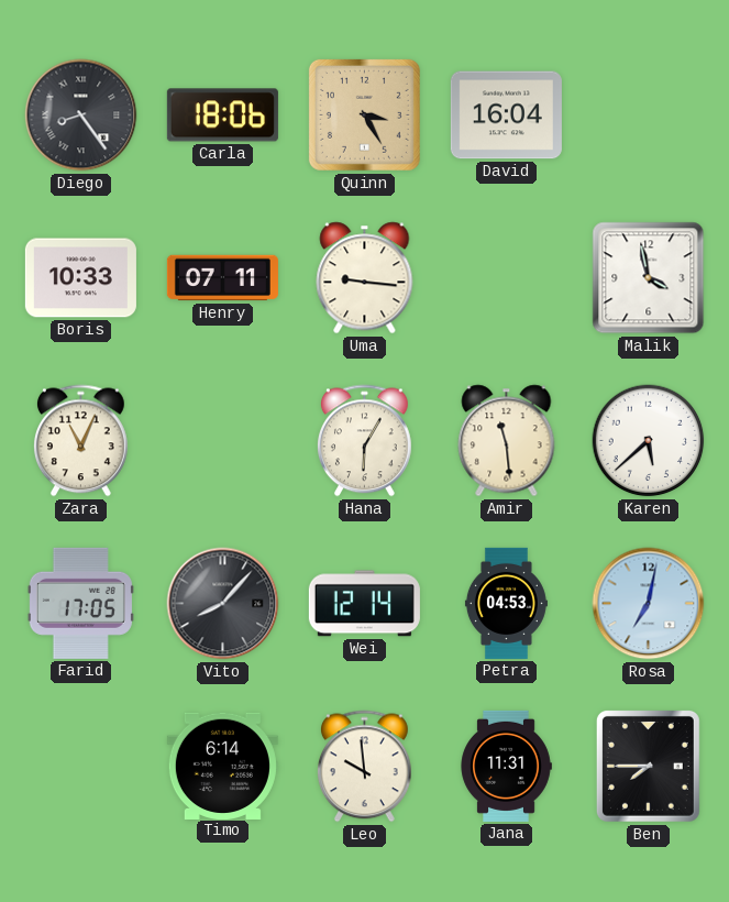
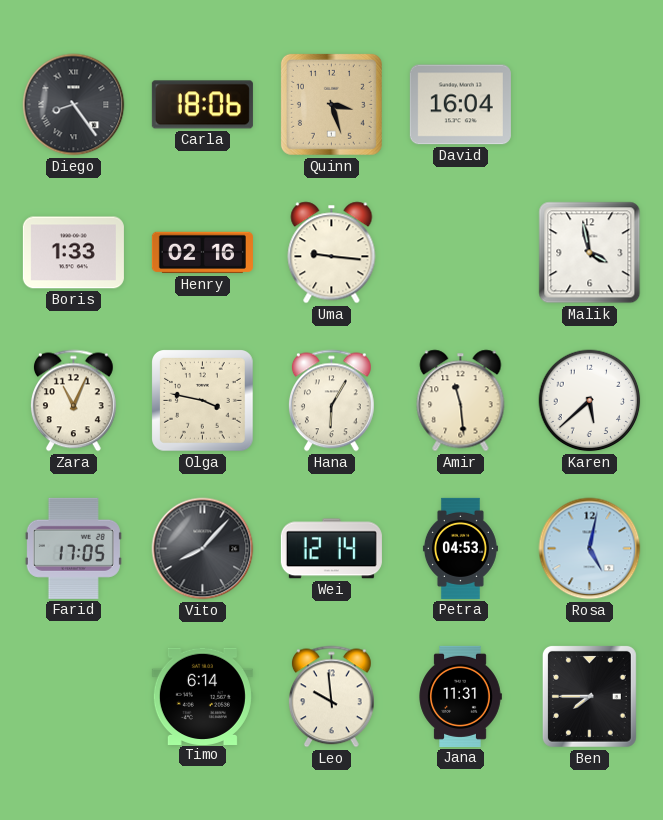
Quinn: 3:25 -> 3:27
Boris: 10:33 -> 1:33
Henry: 07:11 -> 02:16
Olga: none -> 3:47
Rosa: 7:02 -> 5:02
